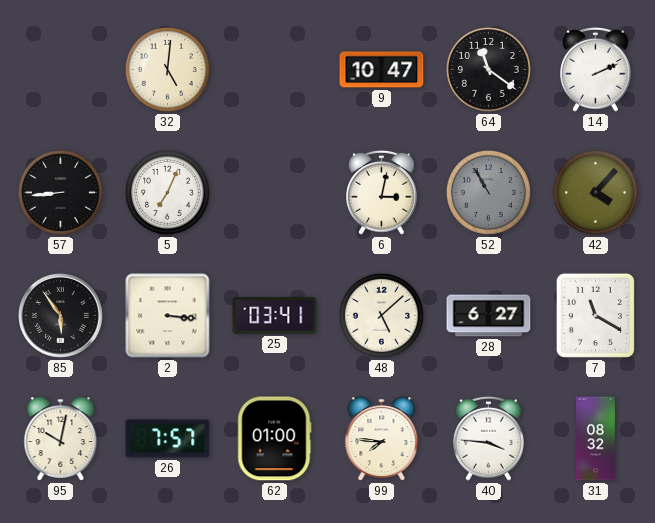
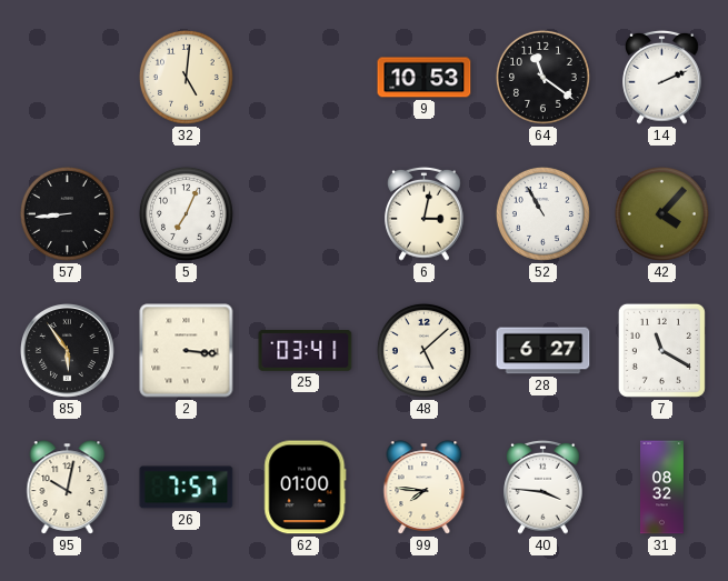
9: 10:47 -> 10:53
52 dial: grey -> white
